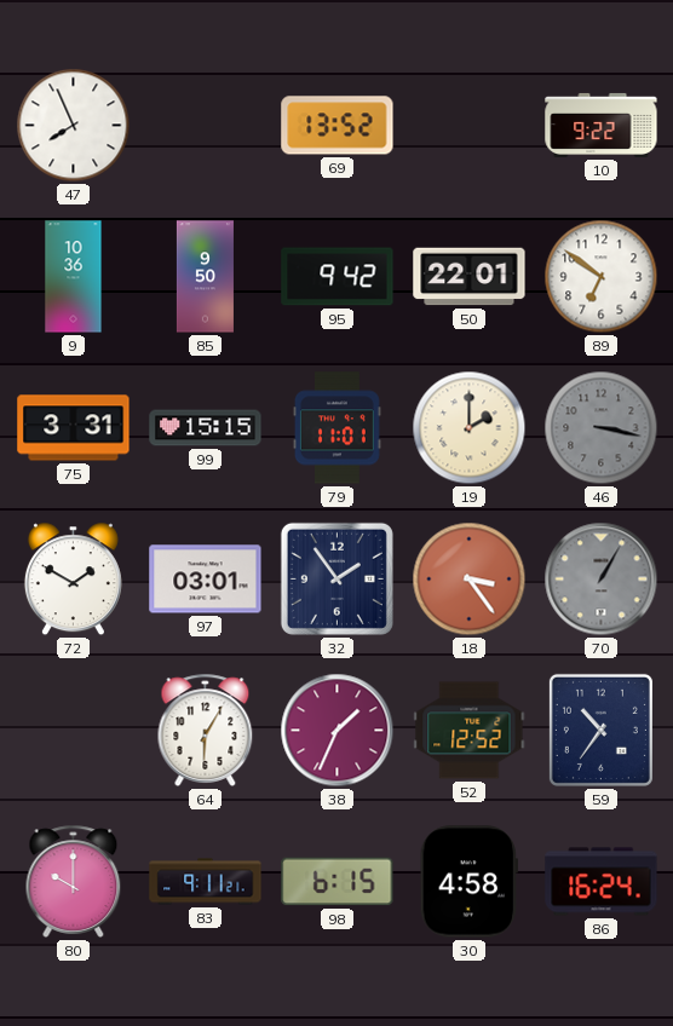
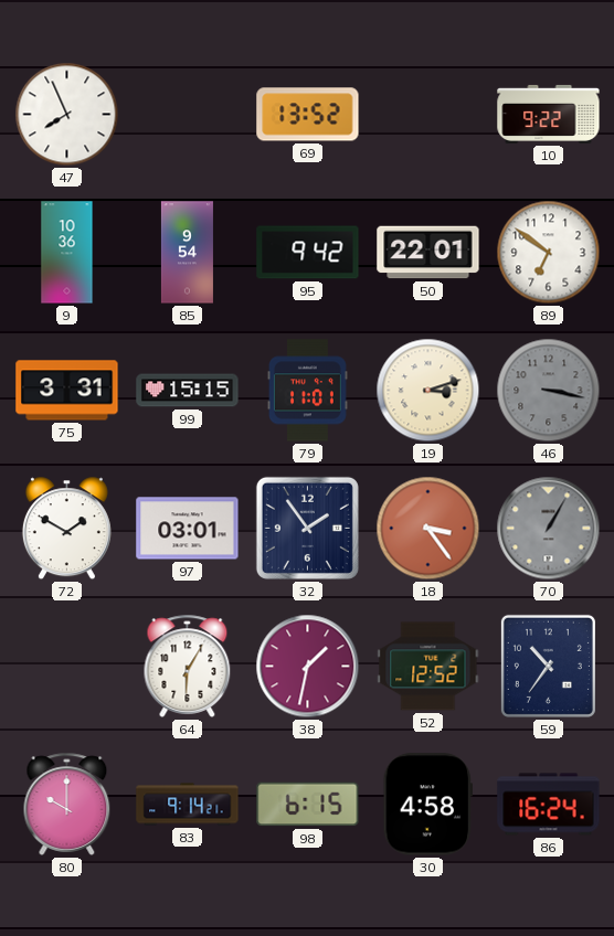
85: 9:50 -> 9:54
19: 2:00 -> 3:12
38: 1:34 -> 1:32
83: 9:11 -> 9:14
